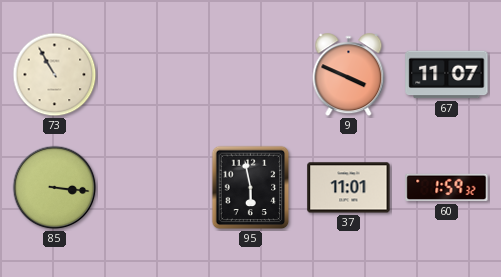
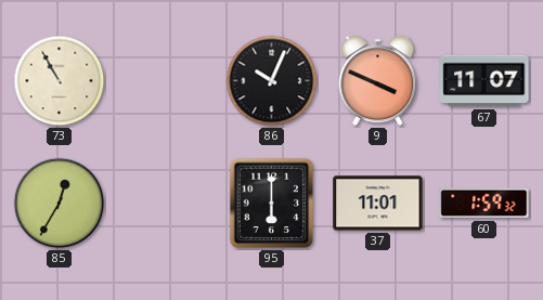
86: none -> 10:04
85: 3:16 -> 12:35
95: 5:58 -> 6:00
